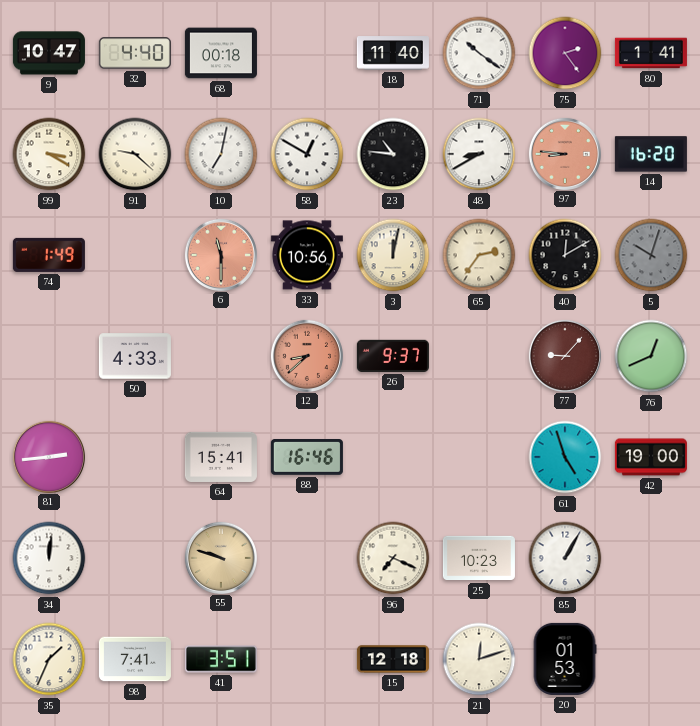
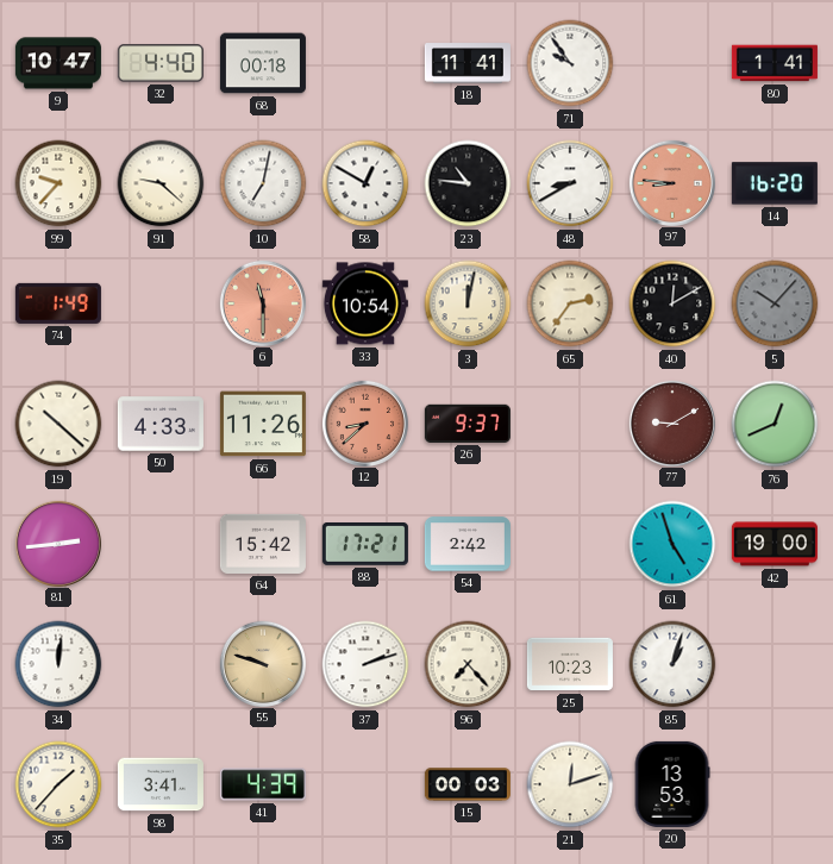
18: 11:40 -> 11:41
71: 10:21 -> 9:54
75: 2:24 -> none
99: 3:20 -> 9:37
33: 10:56 -> 10:54
5: 10:03 -> 10:07
19: none -> 10:22
66: none -> 11:26
77: 9:07 -> 9:10
64: 15:41 -> 15:42
88: 16:46 -> 17:21
54: none -> 2:42
37: none -> 2:12
96: 7:19 -> 7:23
85: 1:05 -> 1:03
35: 1:34 -> 1:37
98: 7:41 -> 3:41
41: 3:51 -> 4:39
15: 12:18 -> 00:03
20: 01:53 -> 13:53
